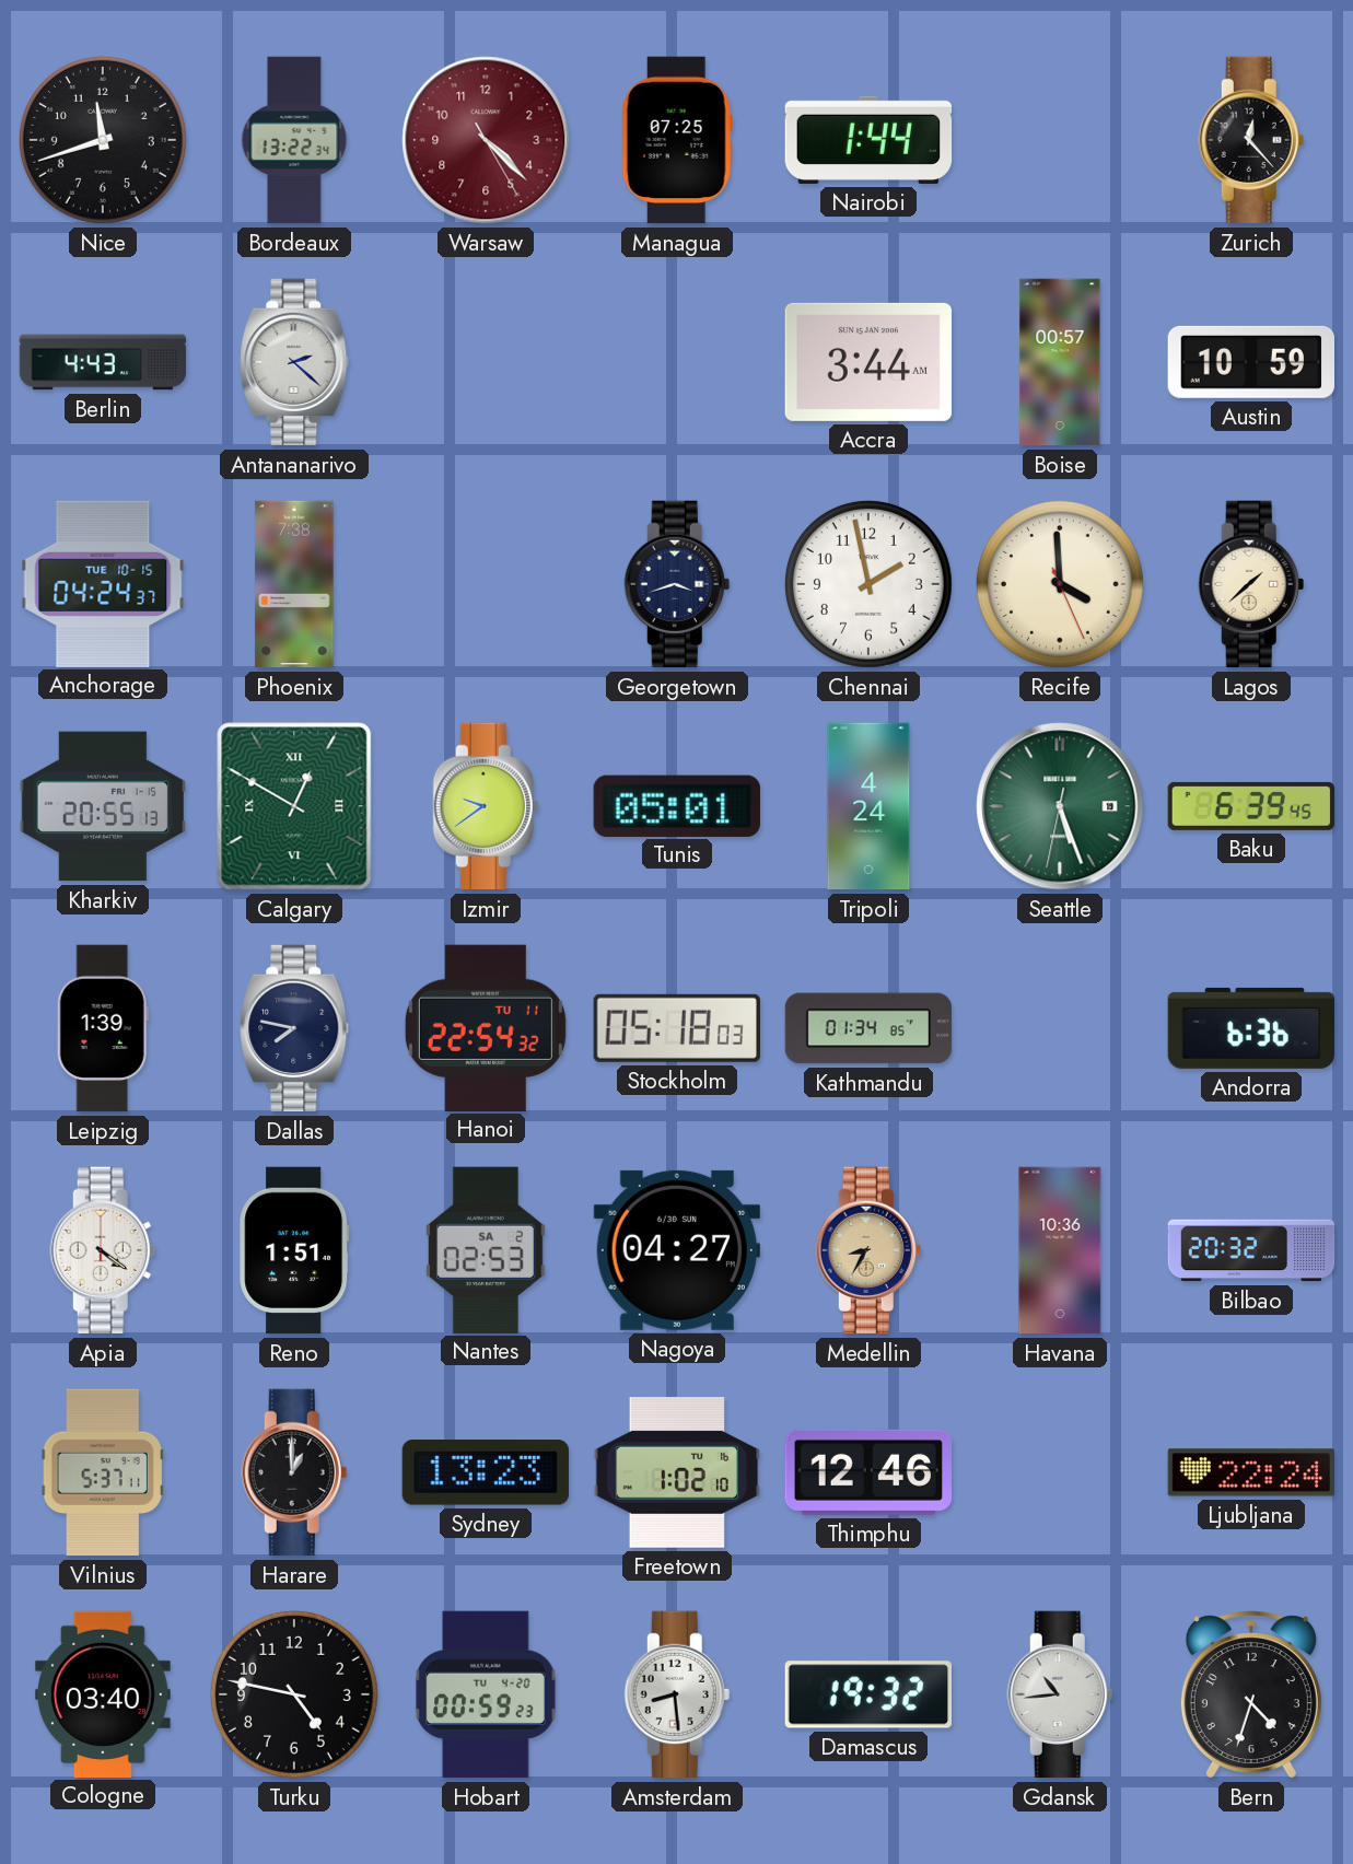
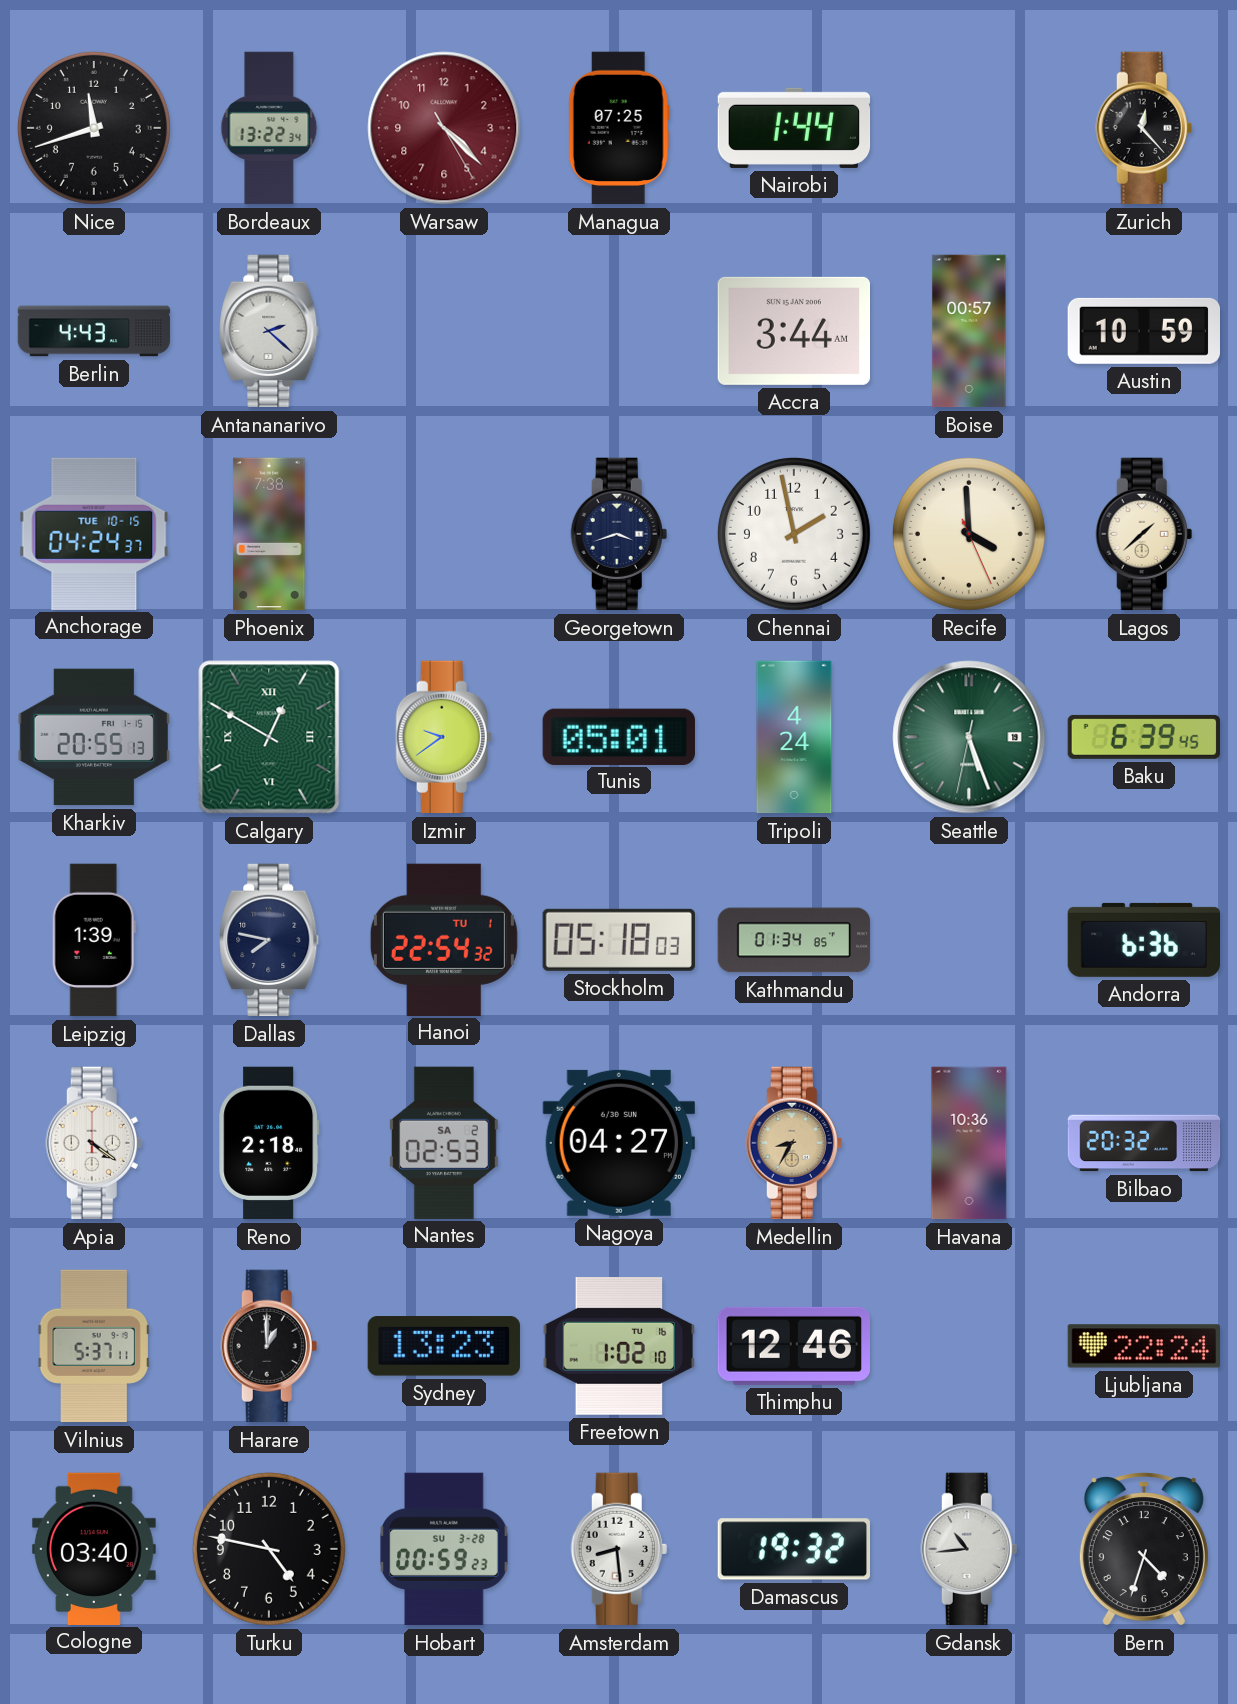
Hanoi date: TU 11 -> TU 1
Reno: 1:51 -> 2:18
Hobart date: TU 4-20 -> SU 3-28
